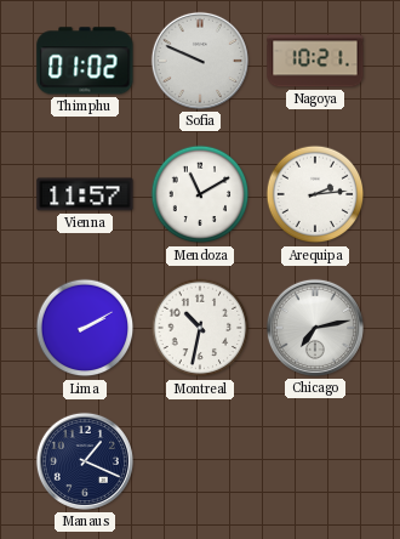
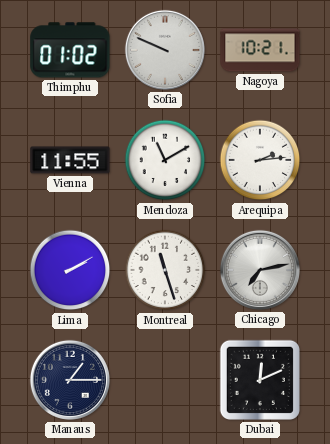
Vienna: 11:57 -> 11:55
Montreal: 10:32 -> 11:27
Manaus: 1:19 -> 1:15
Dubai: none -> 12:11
